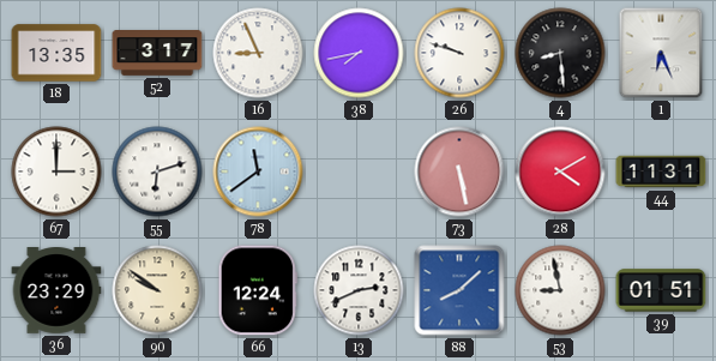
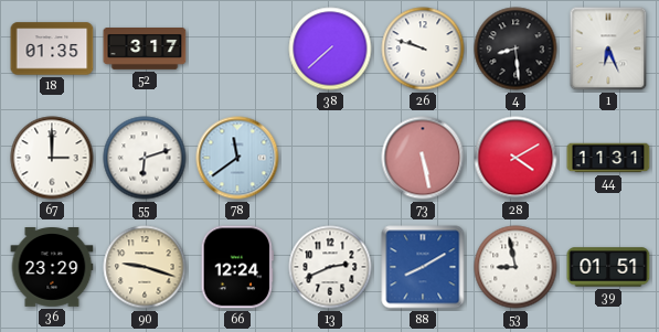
18: 13:35 -> 01:35
16: 8:56 -> none
38: 7:43 -> 7:38
90: 9:51 -> 9:18
88: 8:08 -> 8:10
